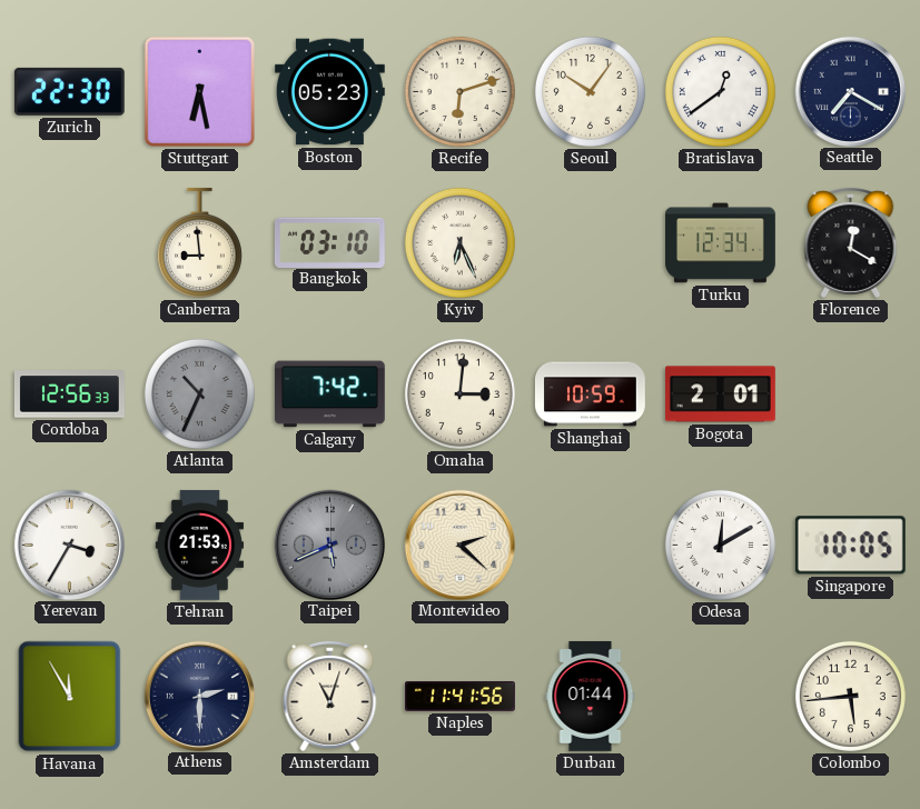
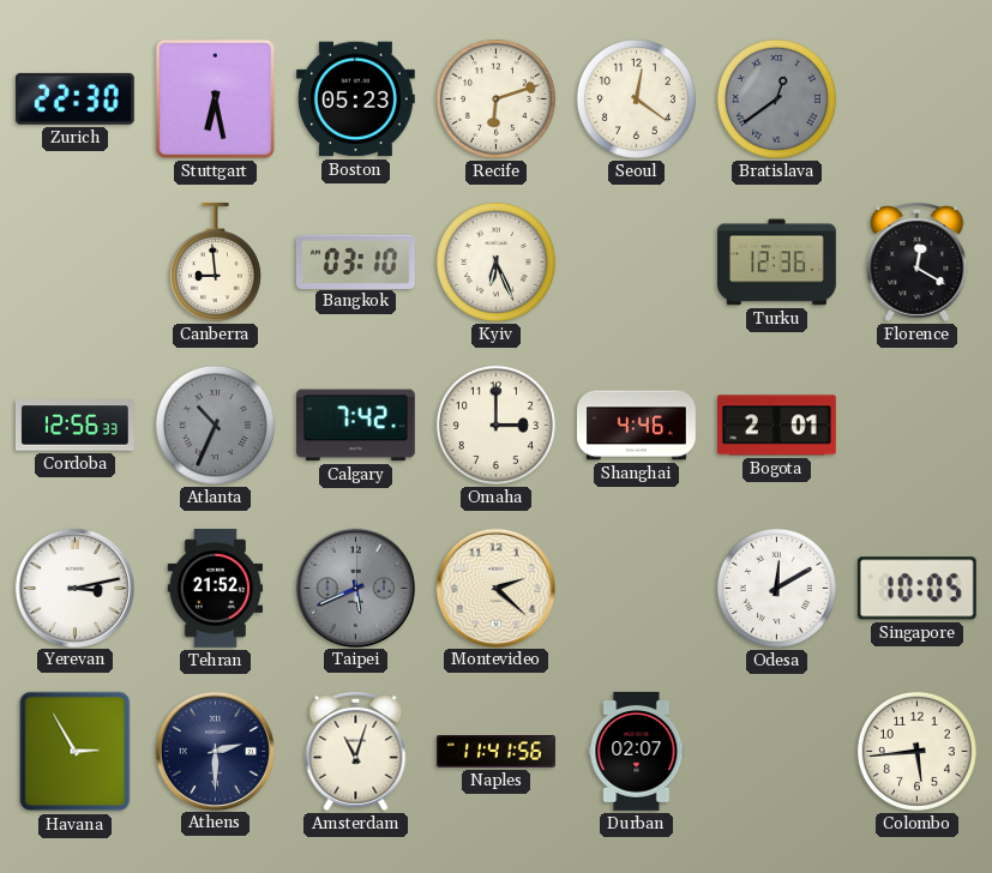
Seoul: 10:06 -> 12:21
Bratislava dial: white -> grey
Seattle: 7:20 -> none
Turku: 12:34 -> 12:36
Omaha: 3:01 -> 3:00
Shanghai: 10:59 -> 4:46
Yerevan: 3:35 -> 3:13
Tehran: 21:53 -> 21:52
Havana: 11:55 -> 2:55
Durban: 01:44 -> 02:07
